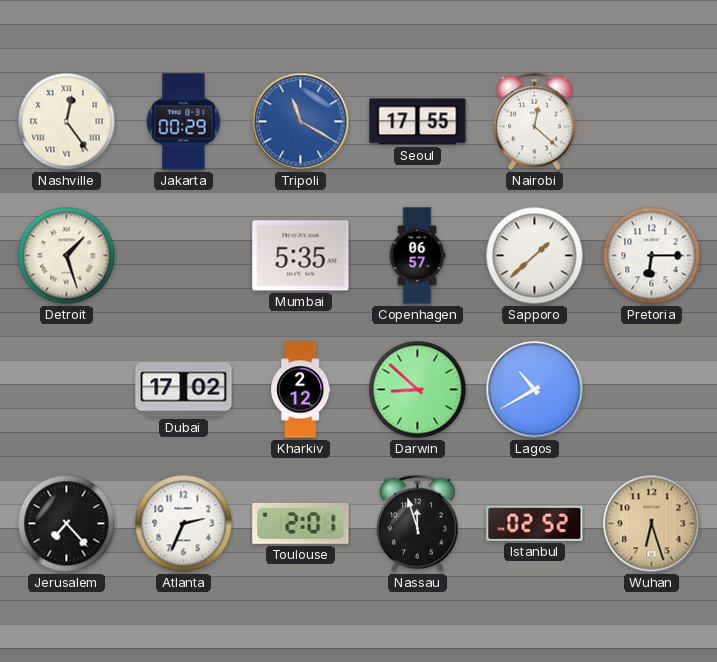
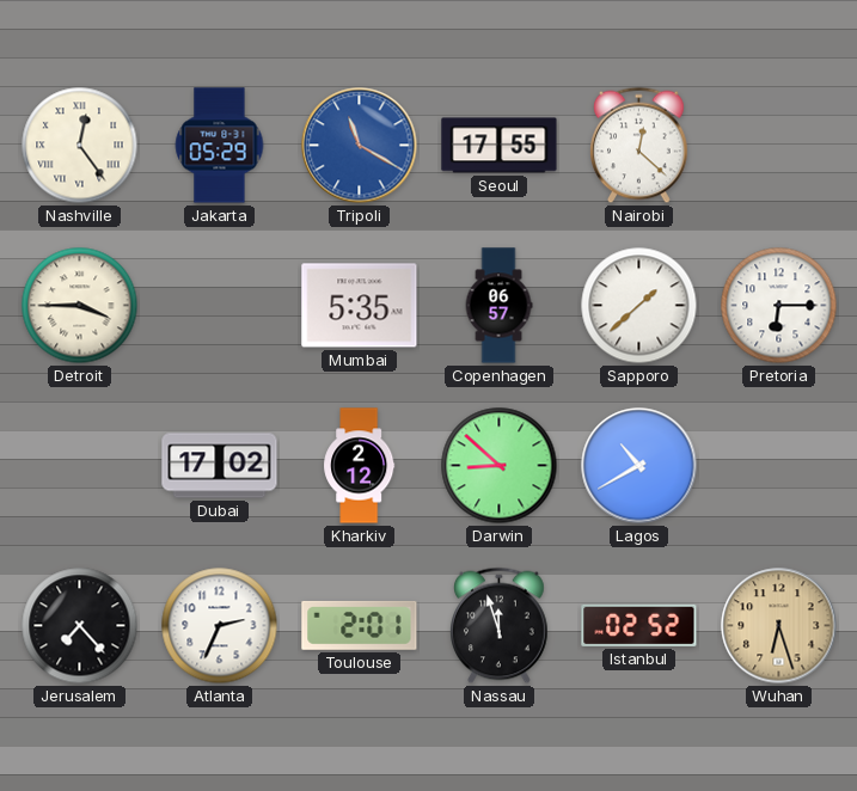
Jakarta: 00:29 -> 05:29
Detroit: 1:27 -> 3:45
